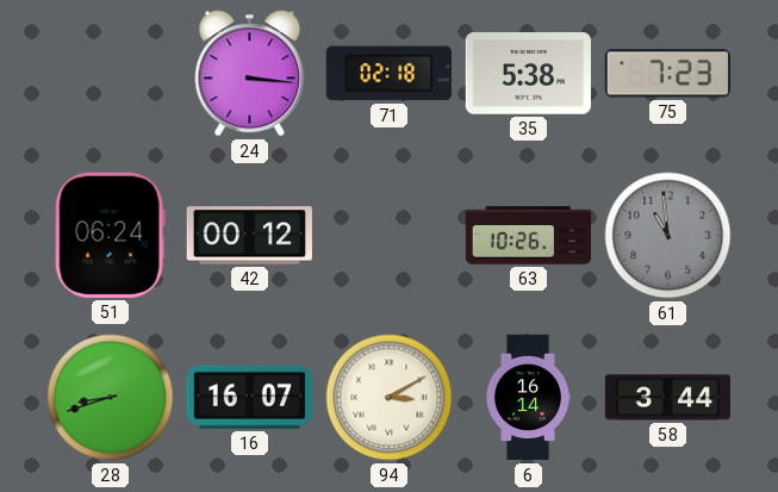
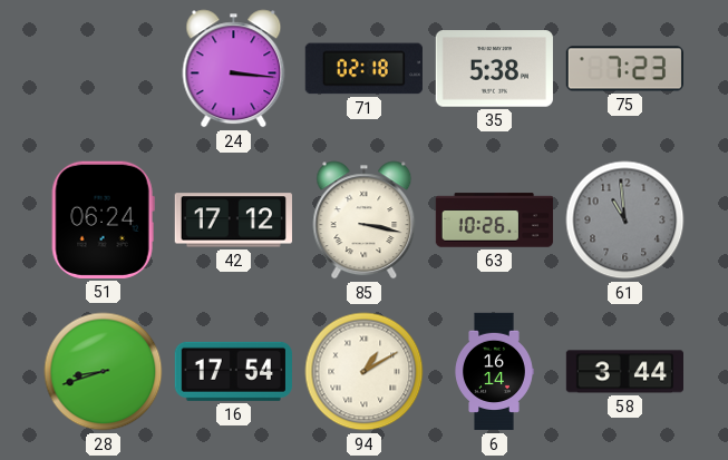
42: 00:12 -> 17:12
85: none -> 3:17
16: 16:07 -> 17:54
94: 3:10 -> 1:10
